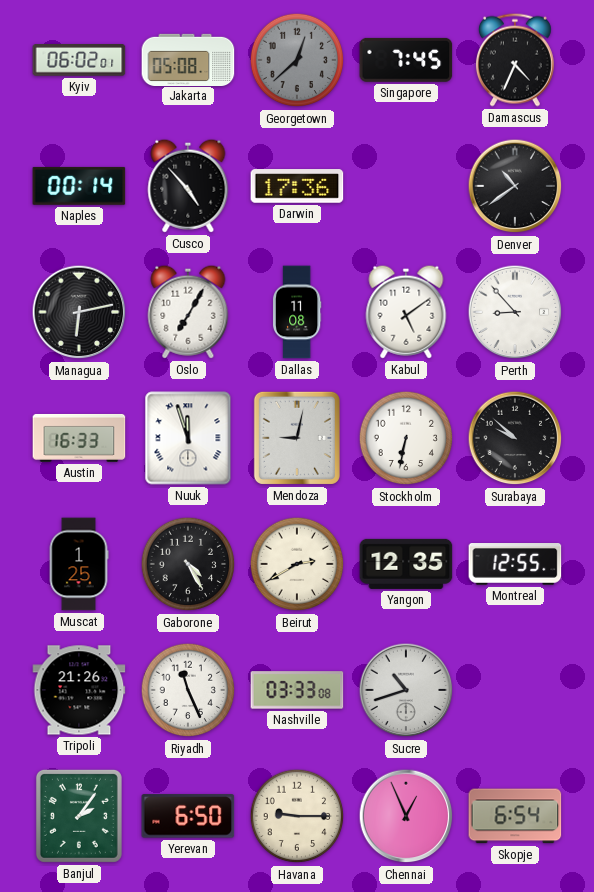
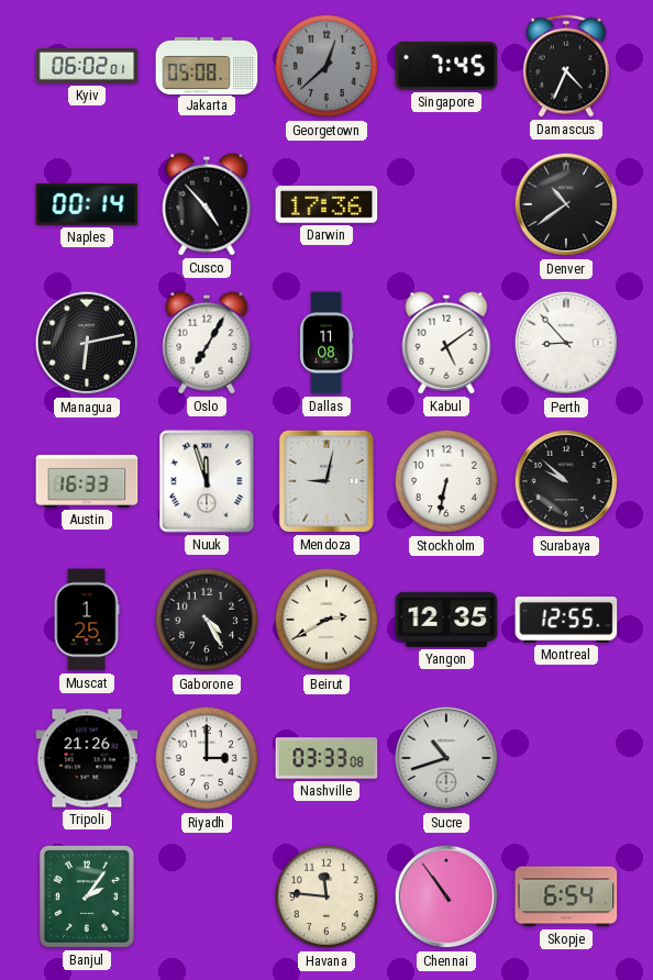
Riyadh: 11:26 -> 3:00
Yerevan: 6:50 -> none
Havana: 9:15 -> 11:46
Chennai: 12:56 -> 10:54
